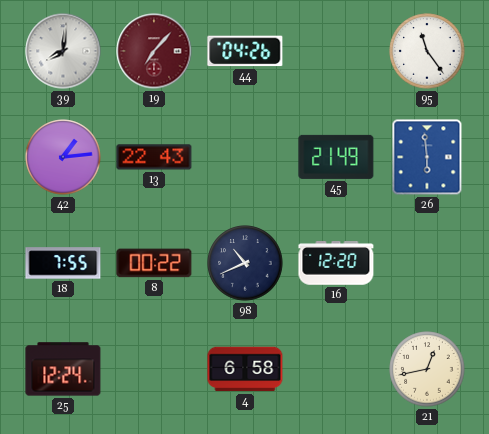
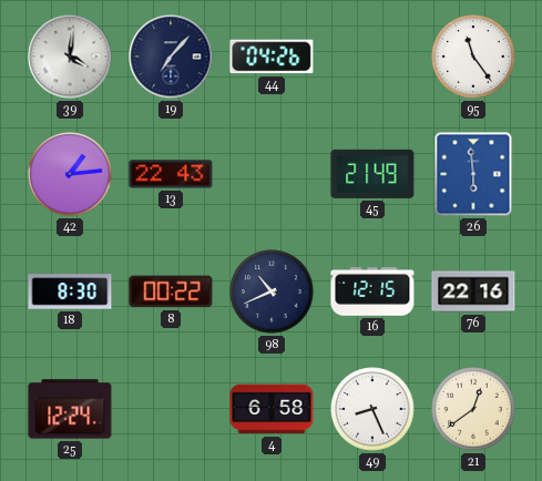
39: 8:01 -> 4:01
19 dial: burgundy -> navy
18: 7:55 -> 8:30
16: 12:20 -> 12:15
76: none -> 22:16
49: none -> 8:26
21: 12:43 -> 12:39
